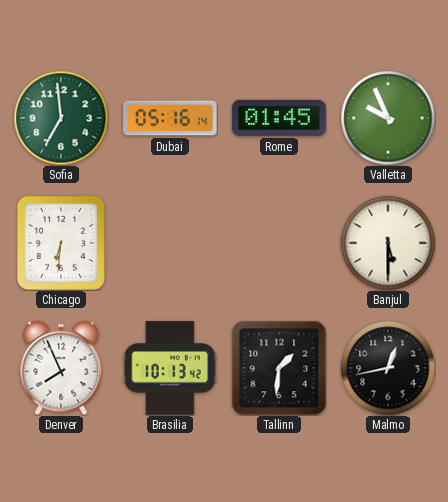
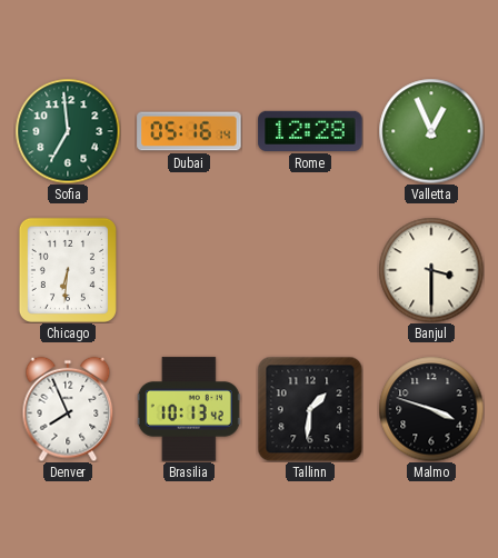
Rome: 01:45 -> 12:28
Valletta: 9:56 -> 12:56
Banjul: 5:30 -> 3:30
Malmo: 12:43 -> 3:48
